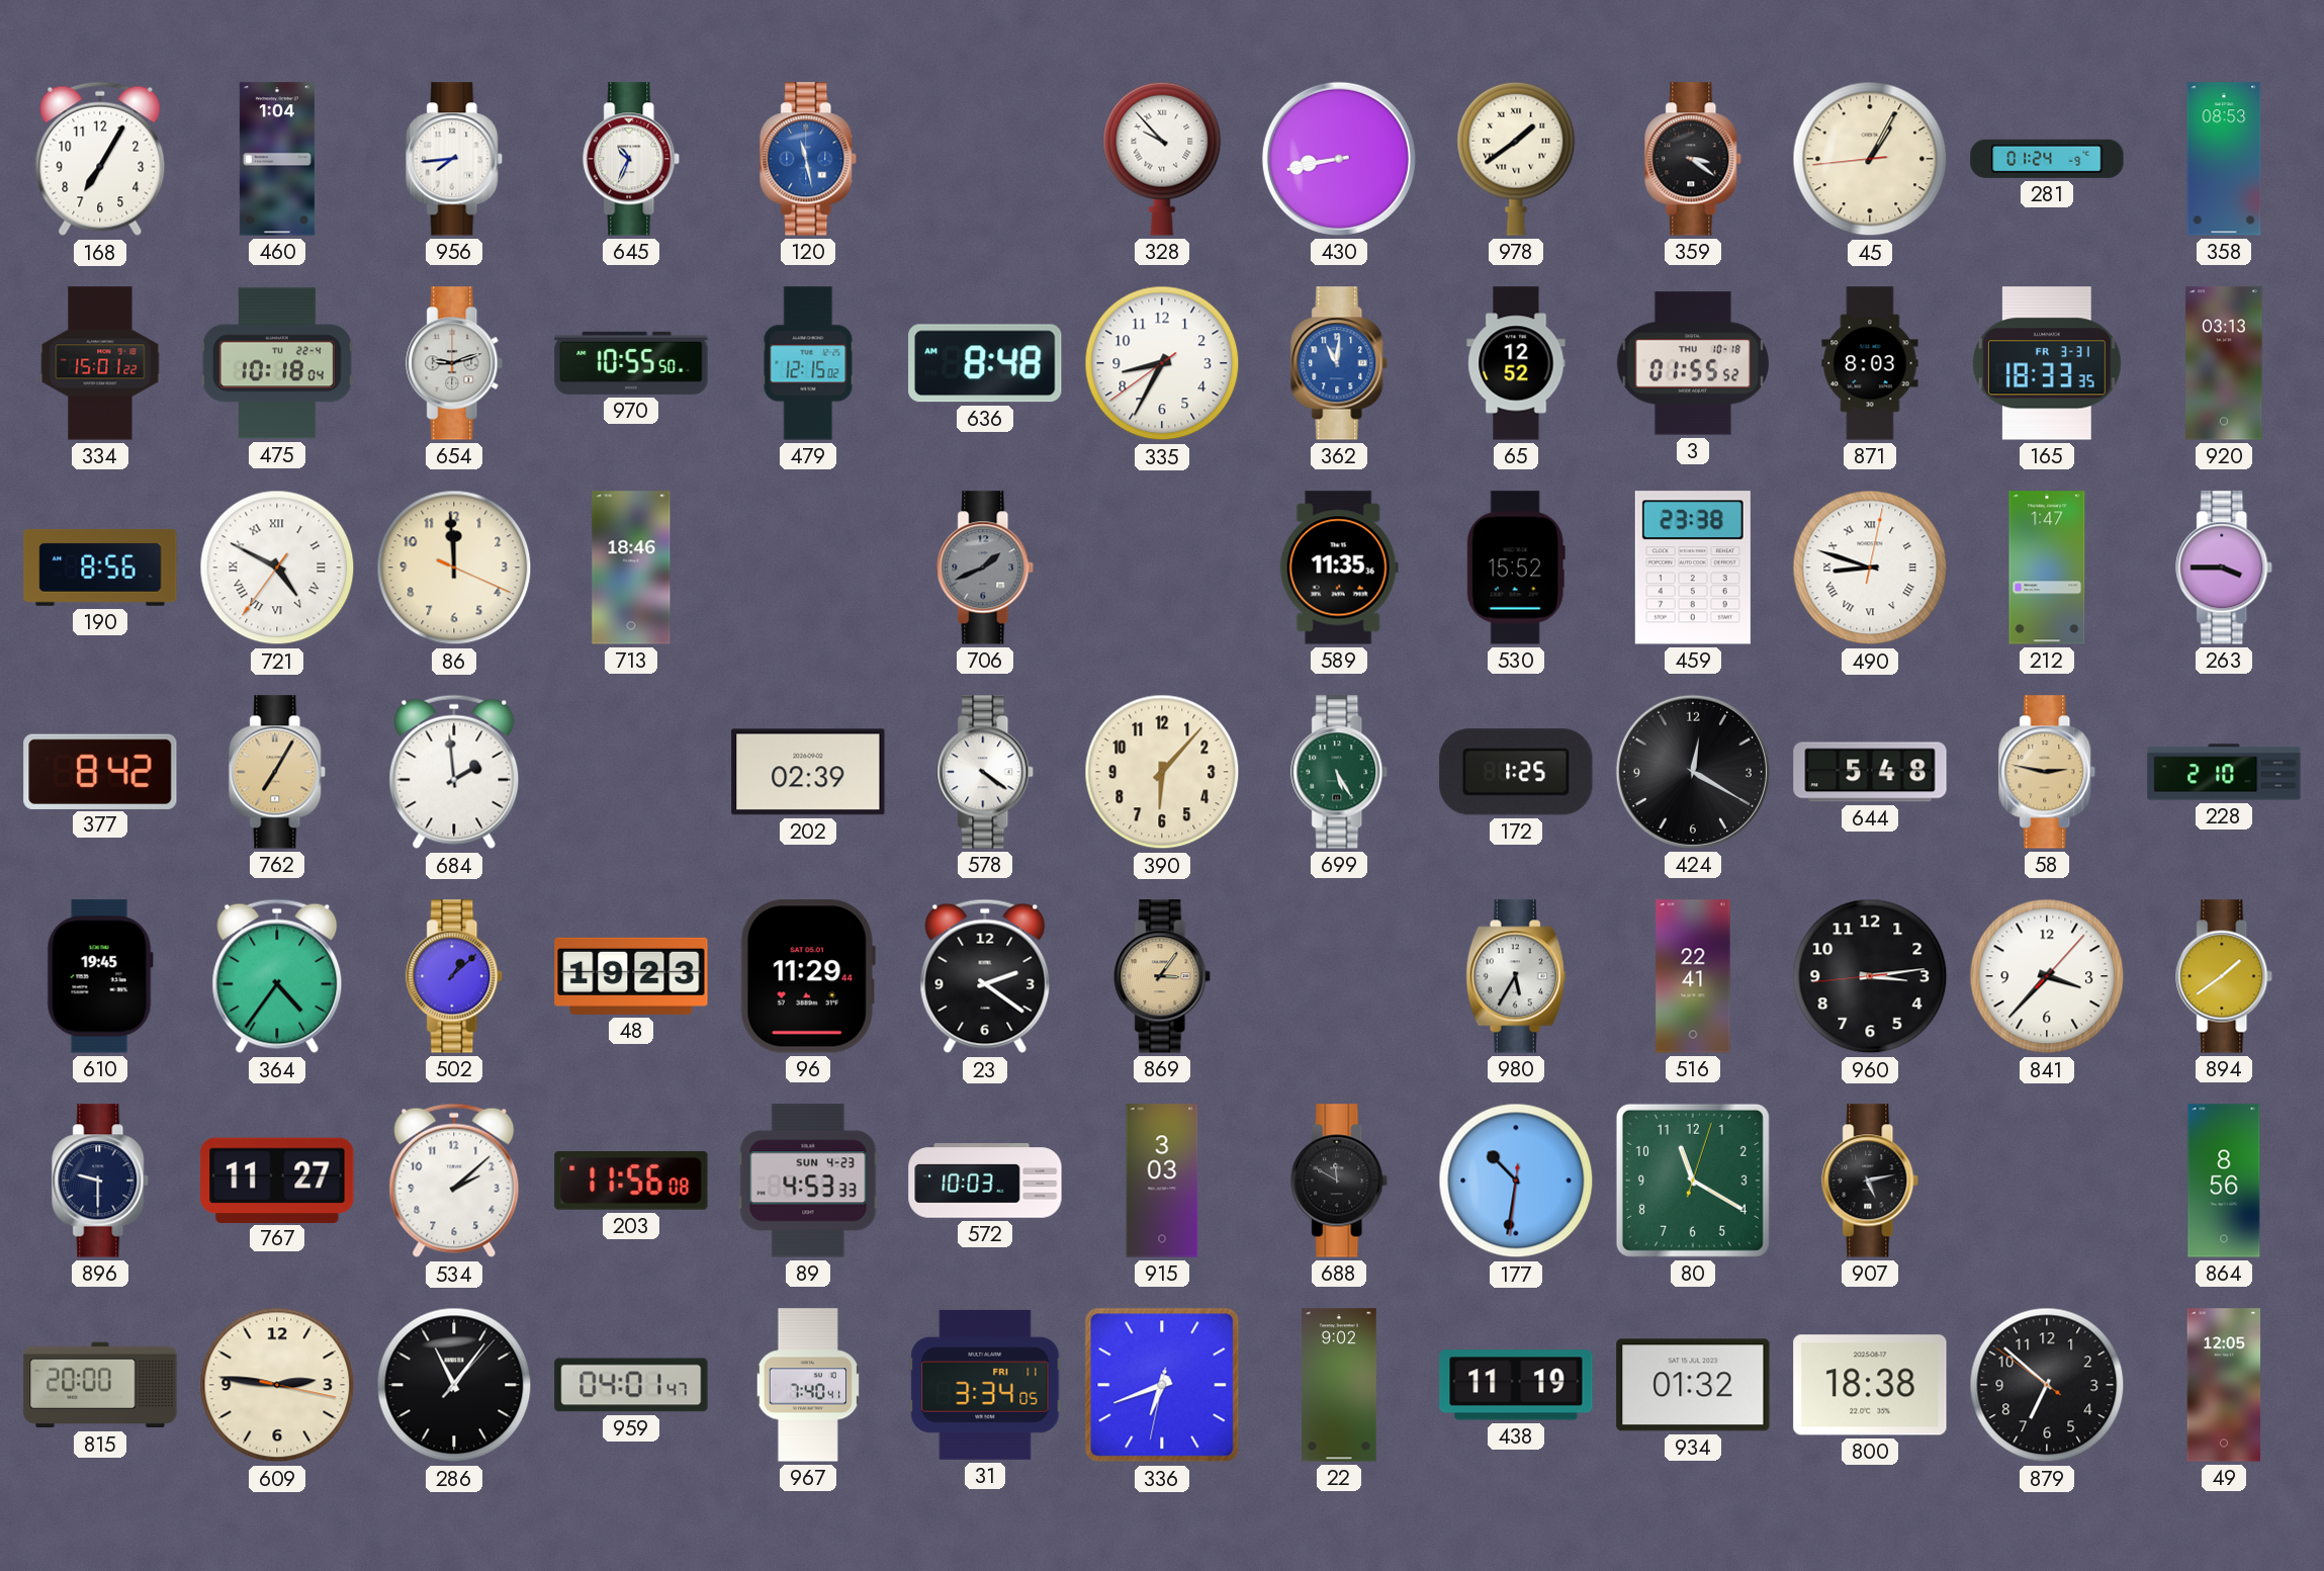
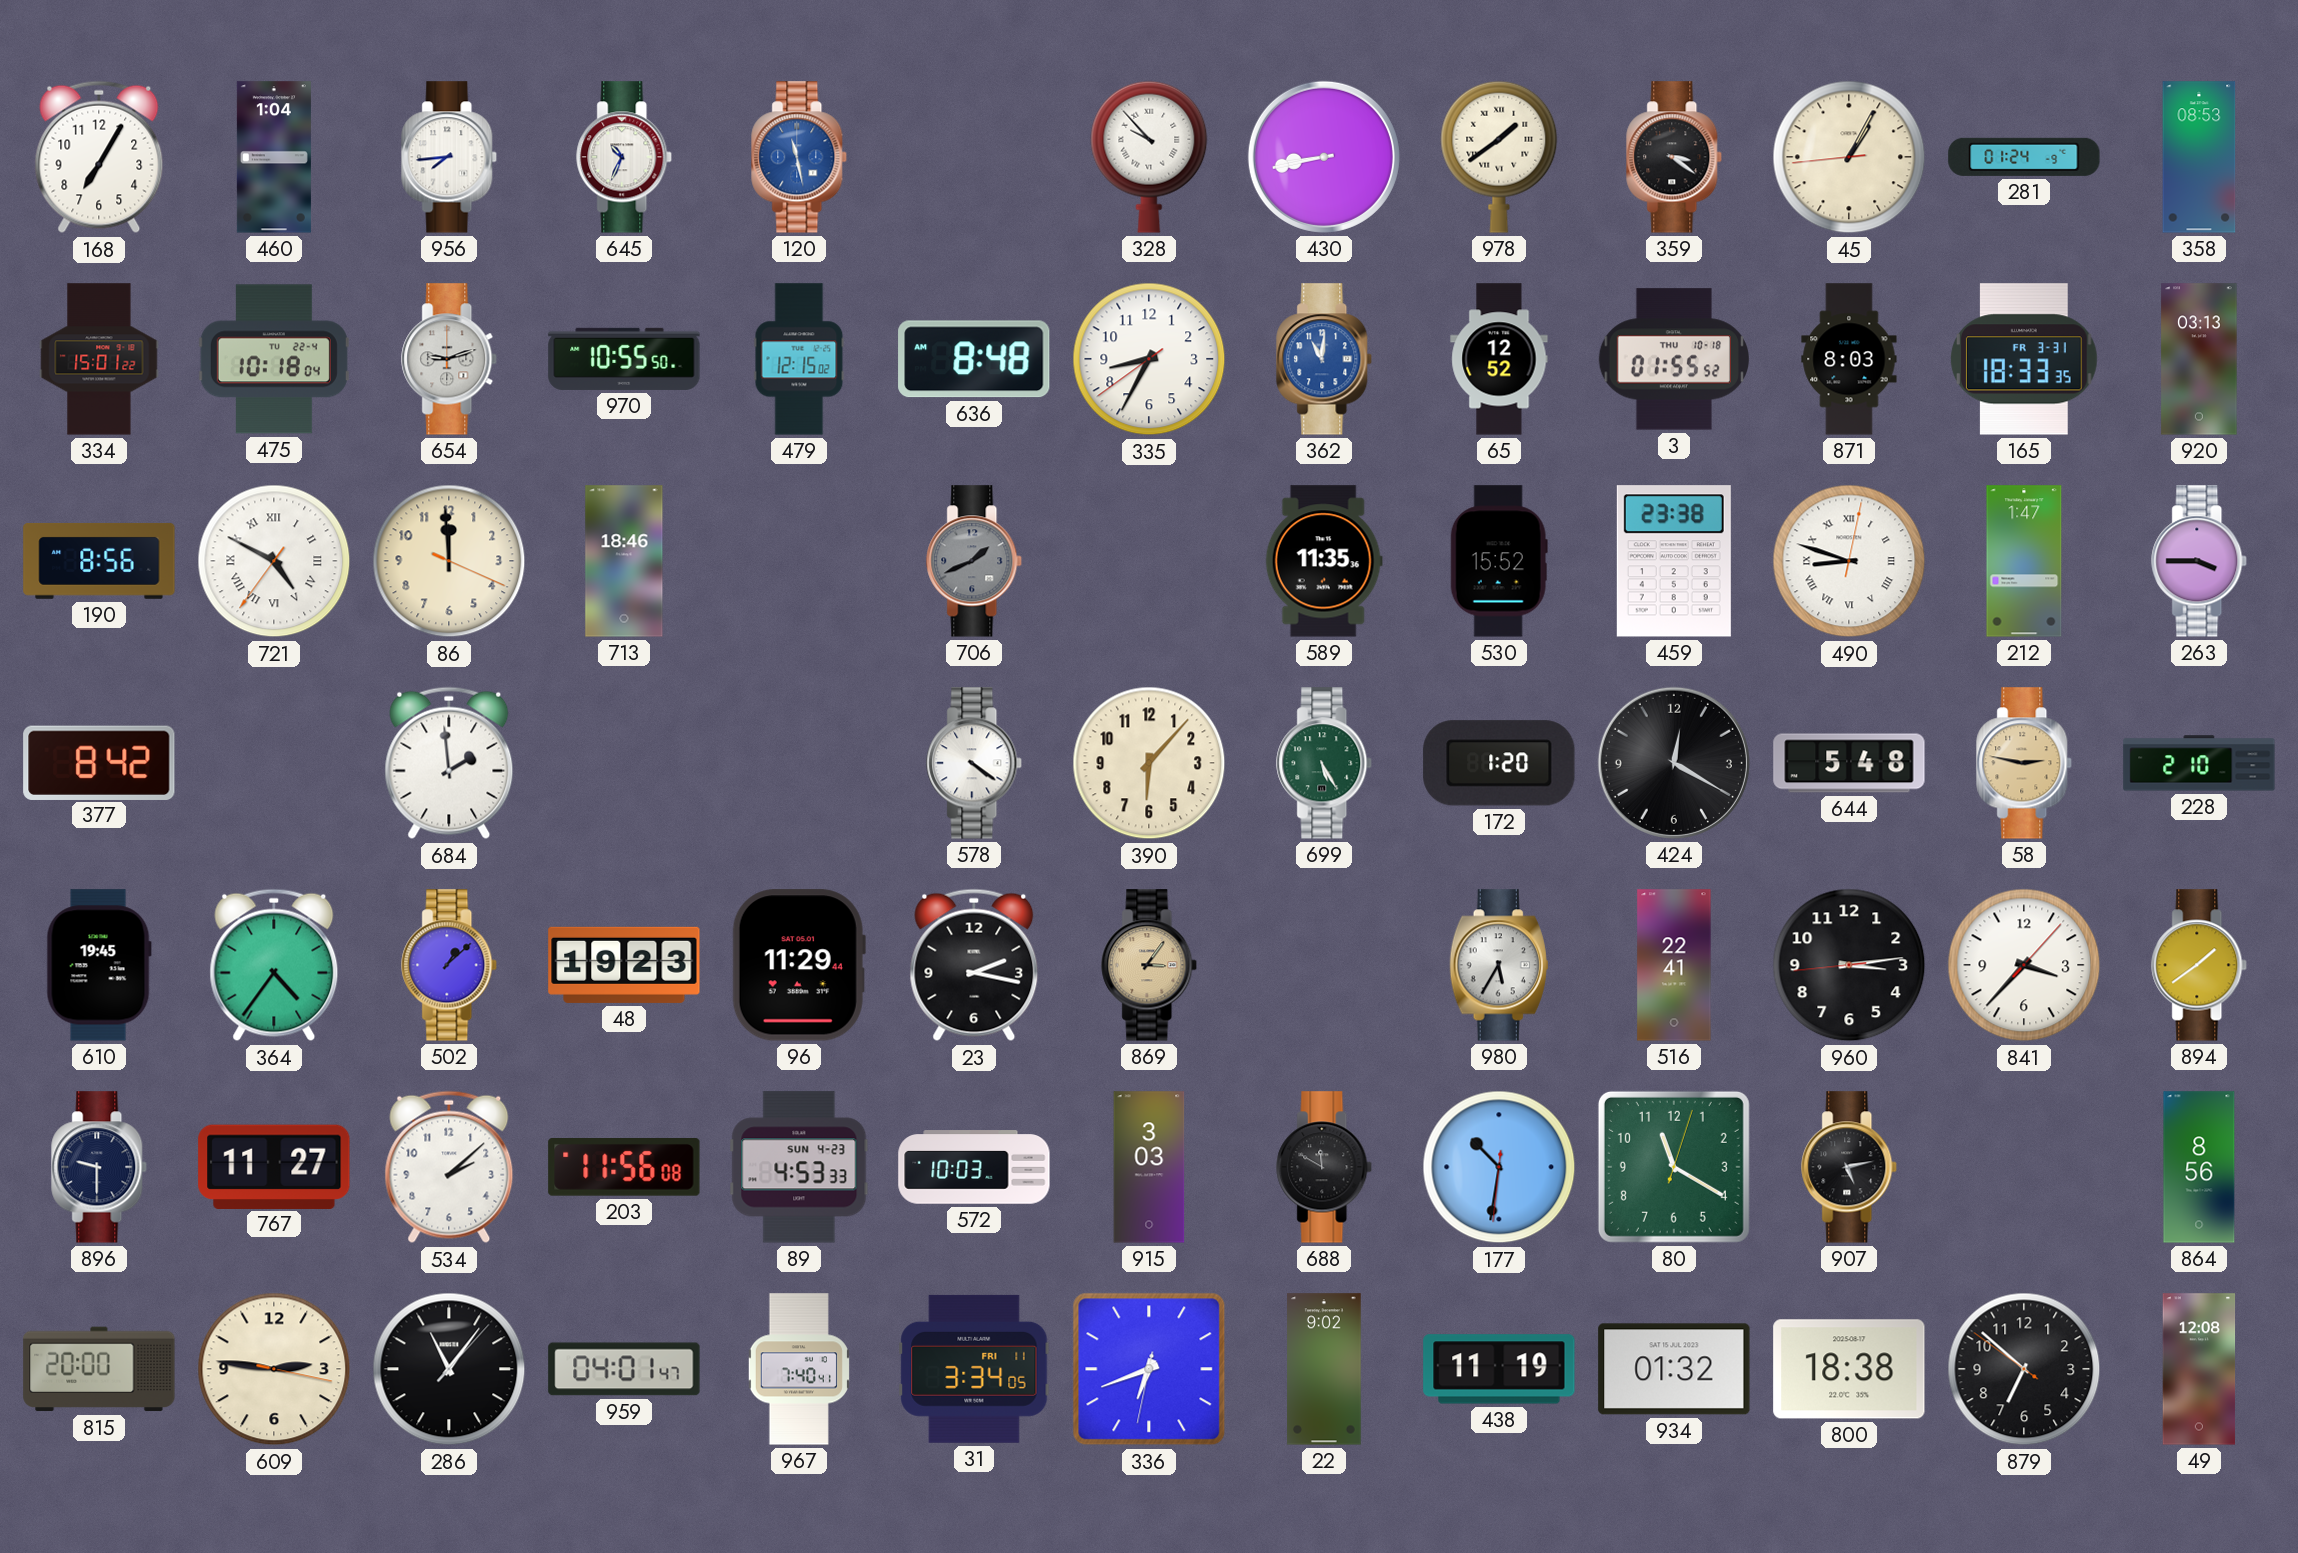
762: 7:05 -> none
202: 02:39 -> none
172: 1:25 -> 1:20
23: 2:21 -> 2:17
49: 12:05 -> 12:08
